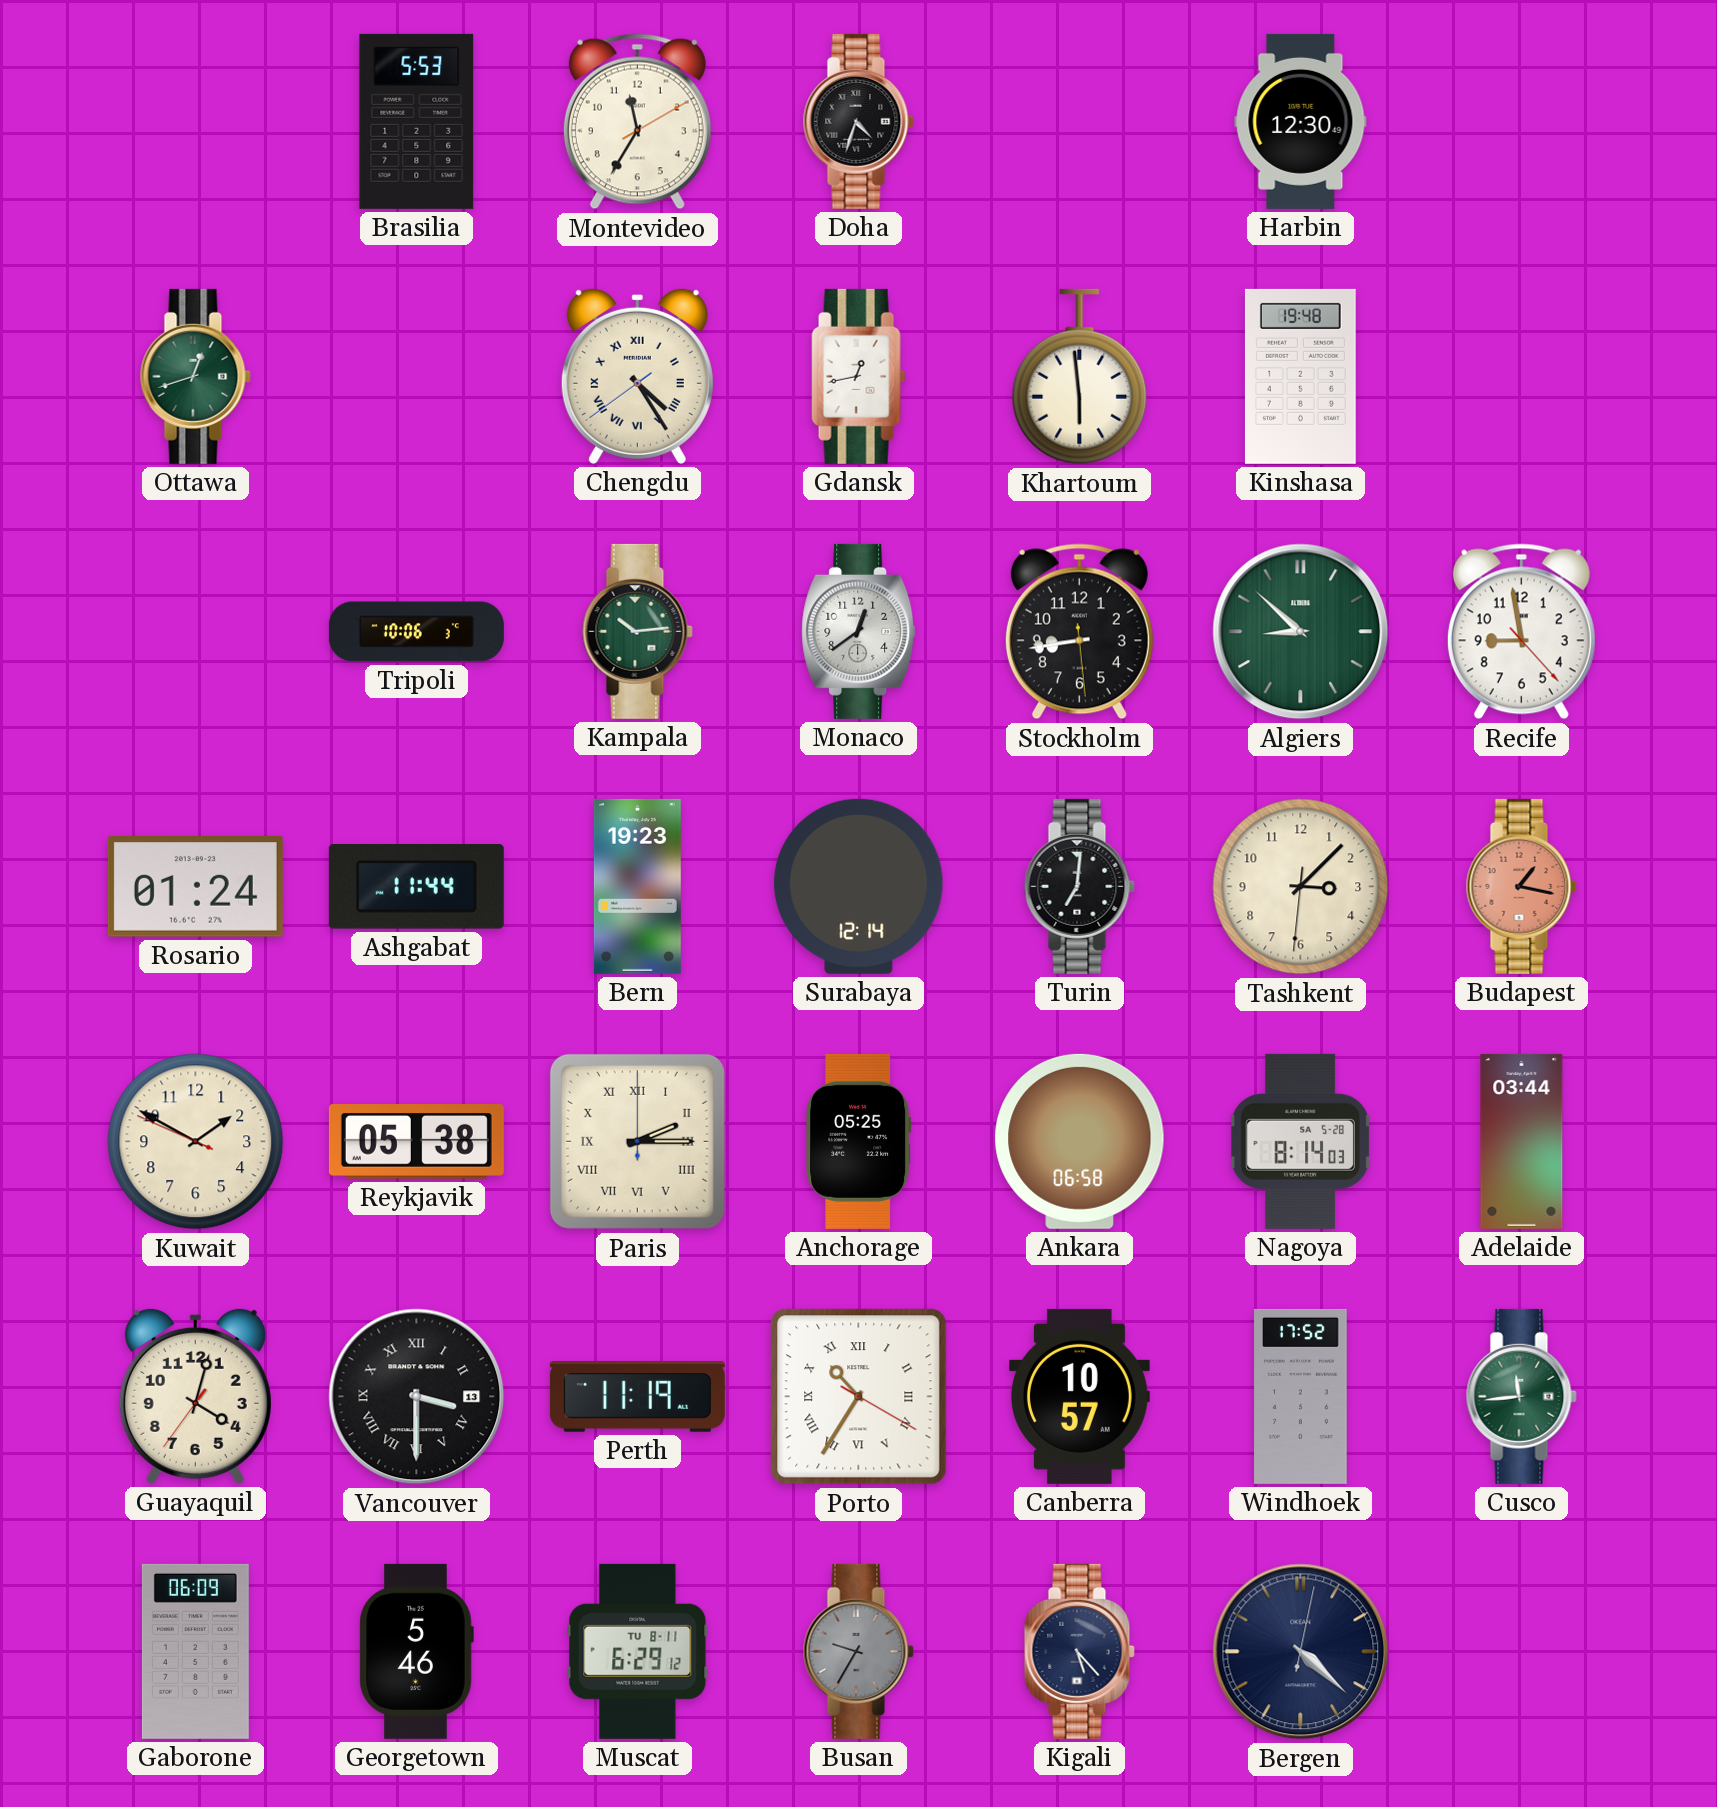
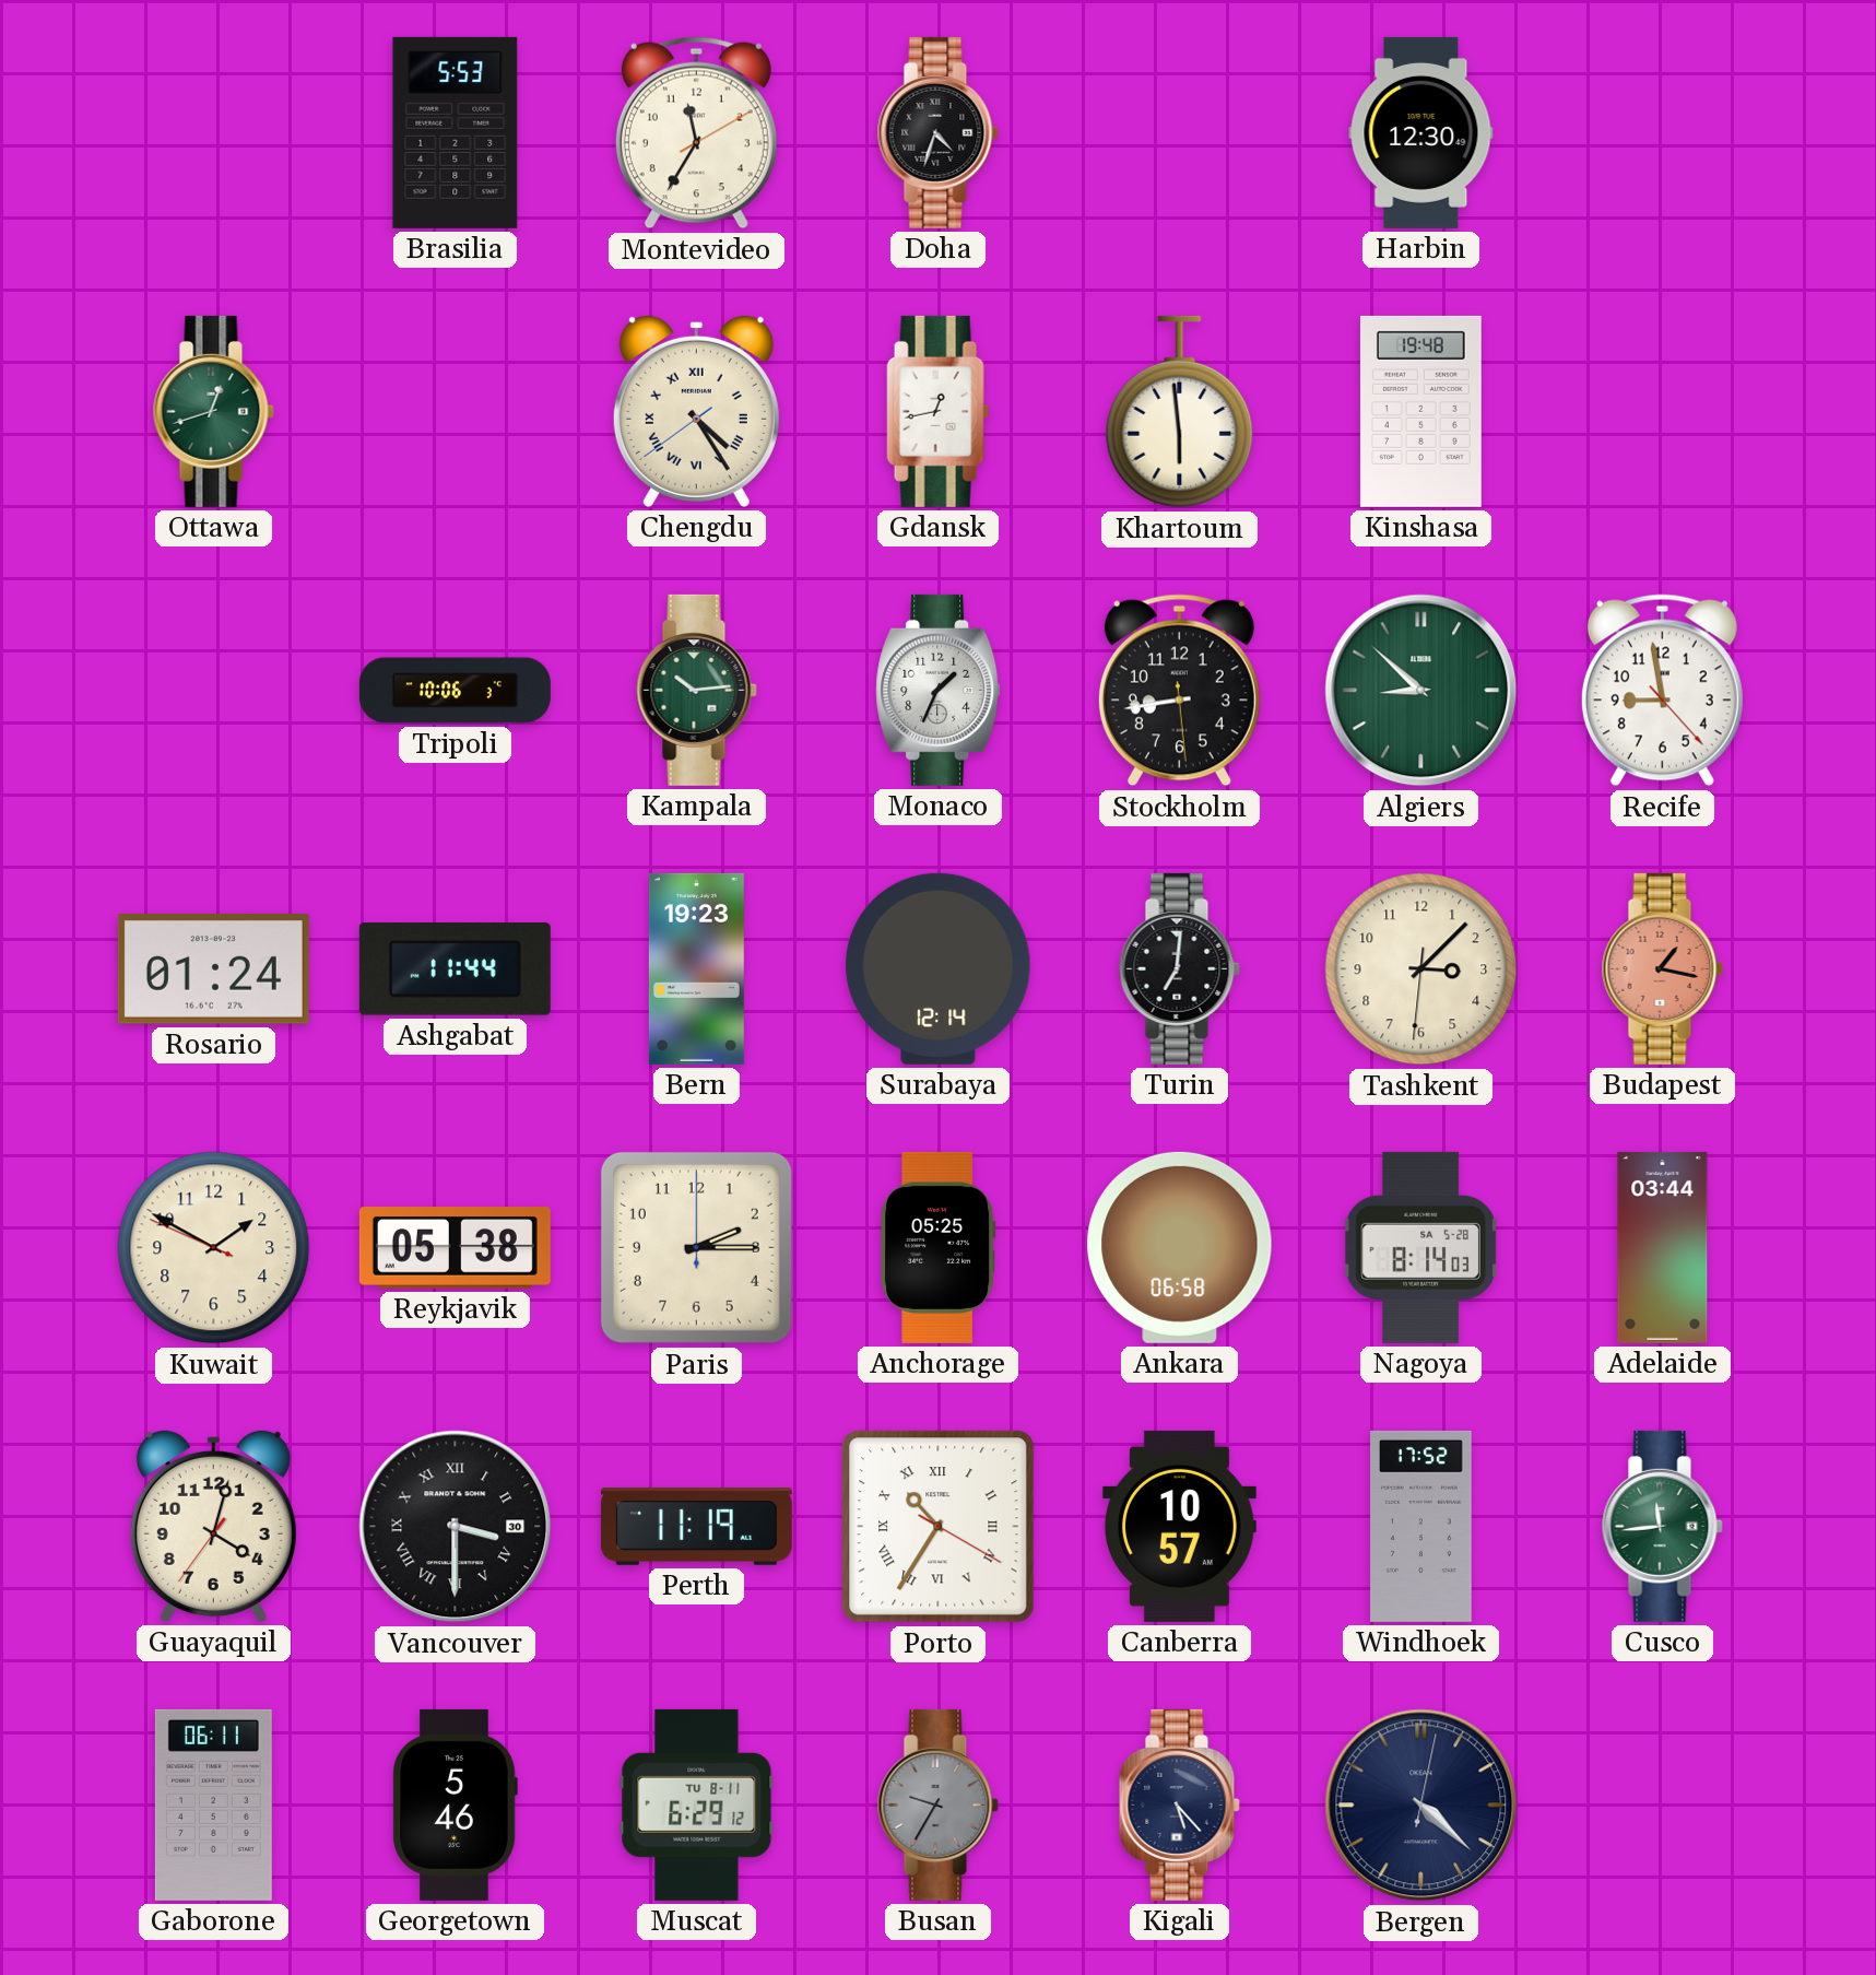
Monaco: 12:39 -> 1:34
Paris numerals: Roman -> Arabic
Vancouver date: 13 -> 30
Gaborone: 06:09 -> 06:11
